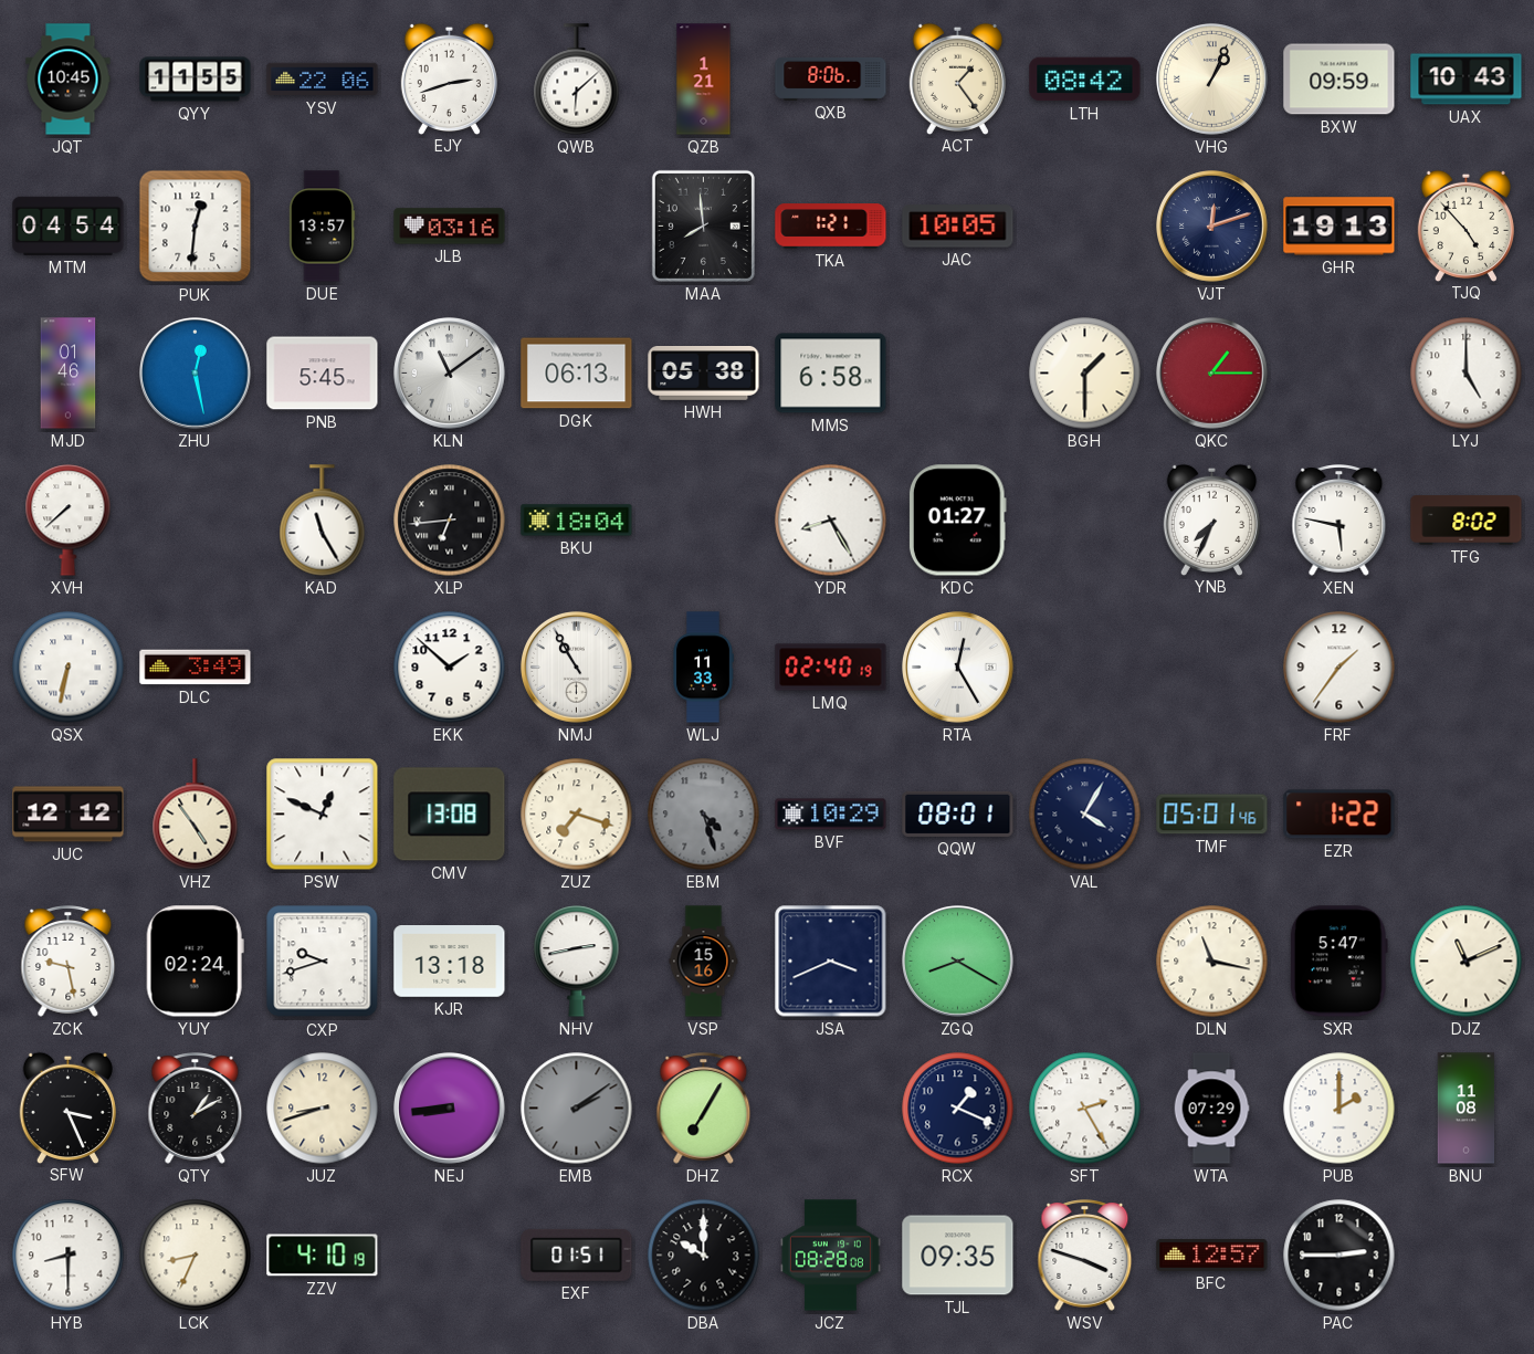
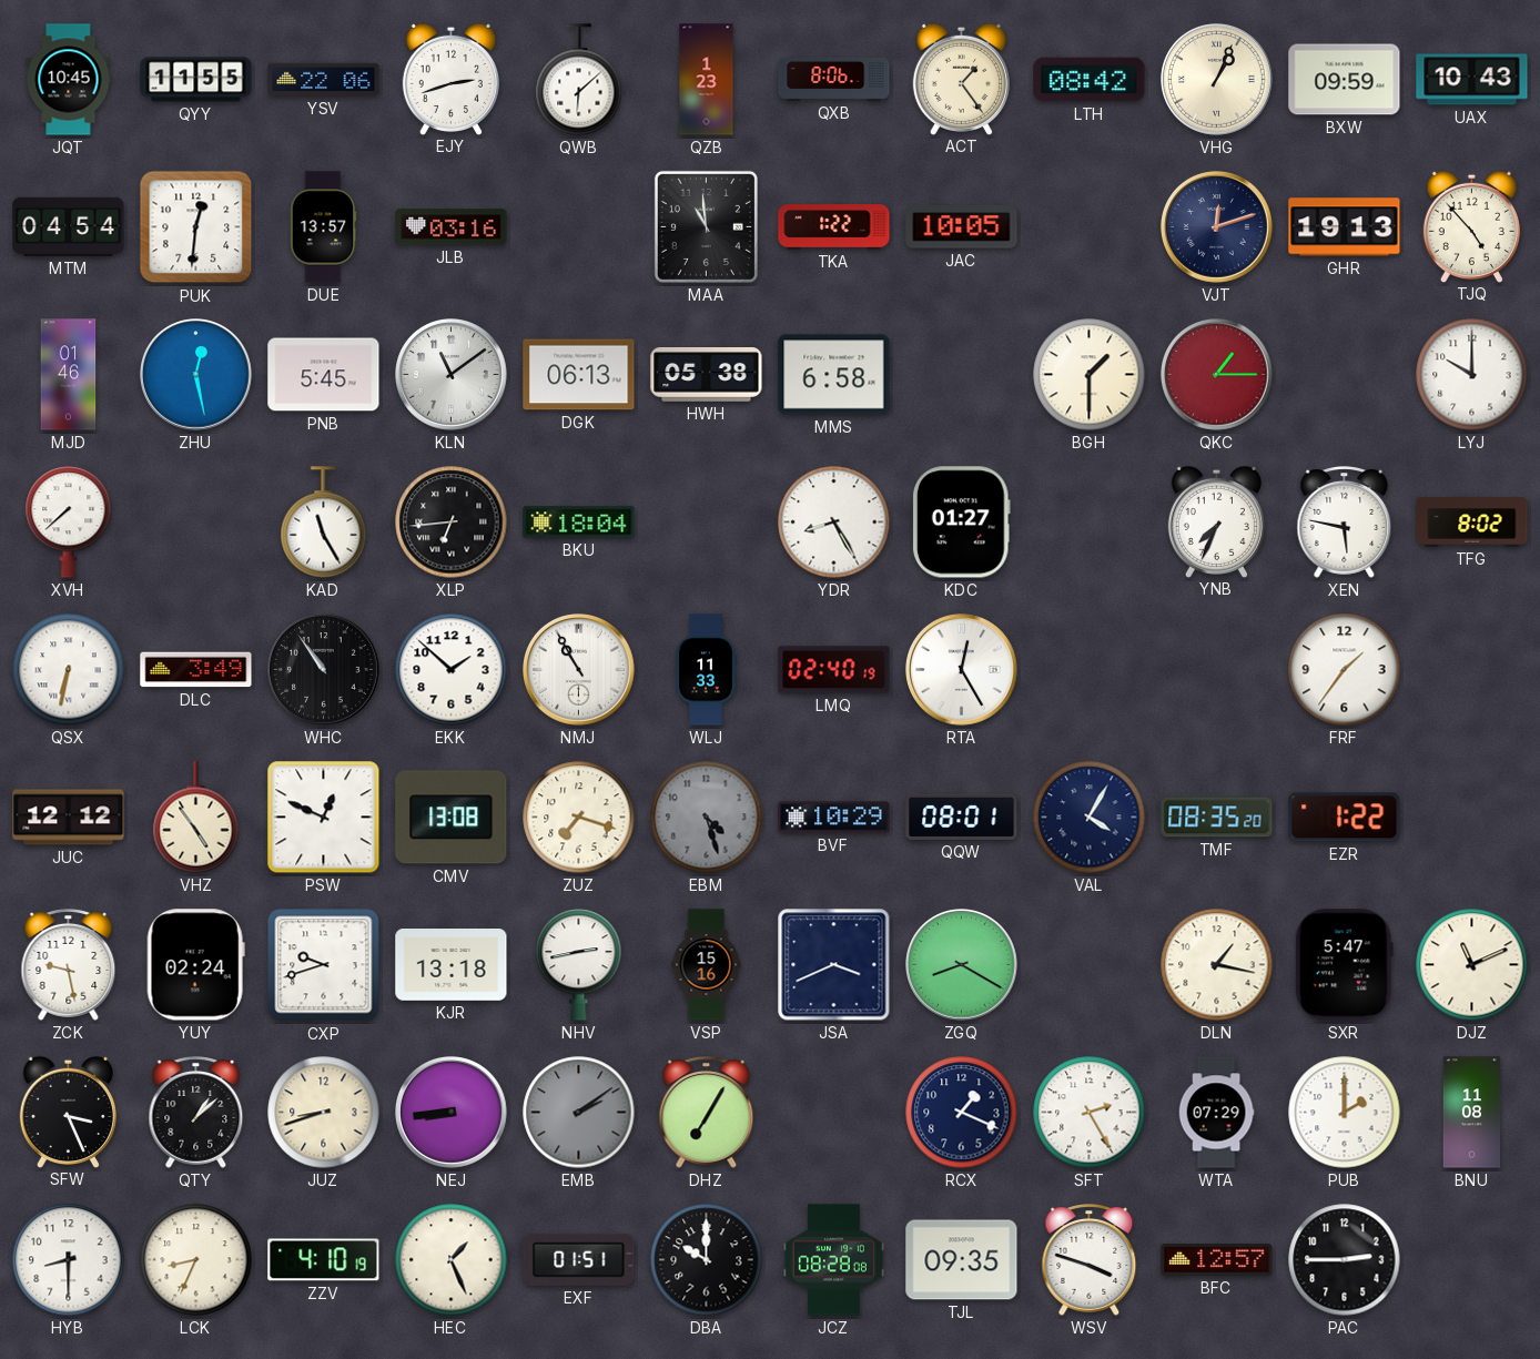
QZB: 1:21 -> 1:23
MAA: 7:59 -> 10:59
TKA: 1:21 -> 1:22
LYJ: 5:00 -> 10:00
WHC: none -> 10:54
TMF: 05:01 -> 08:35
DLN: 11:17 -> 1:17
QTY: 1:10 -> 1:08
HEC: none -> 1:26
